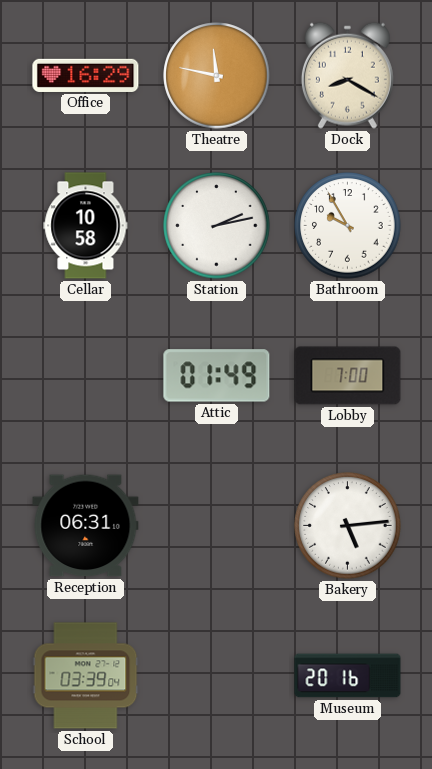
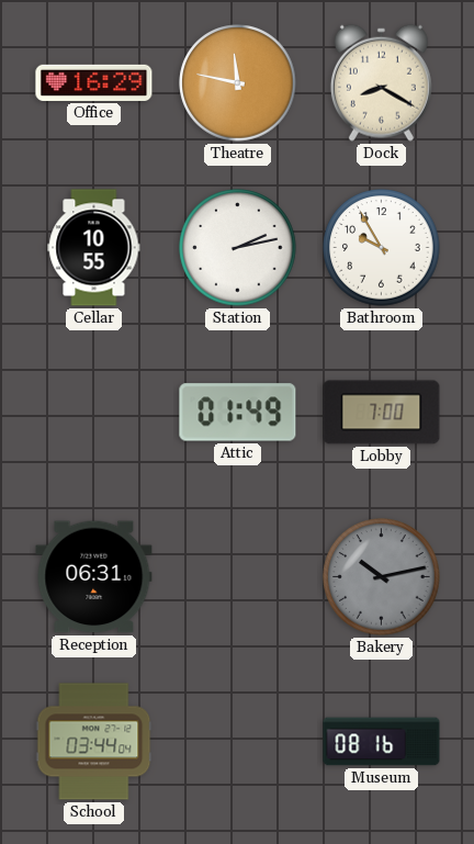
Cellar: 10:58 -> 10:55
Bakery: 5:14 -> 10:13
Bakery dial: white -> grey
School: 03:39 -> 03:44
Museum: 20:16 -> 08:16
